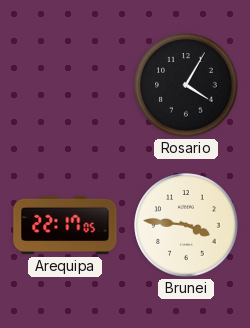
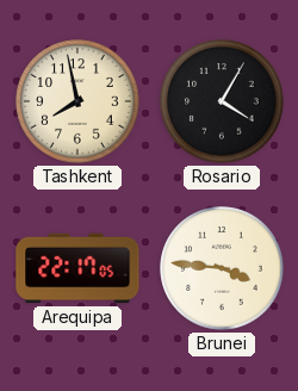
Tashkent: none -> 7:58
